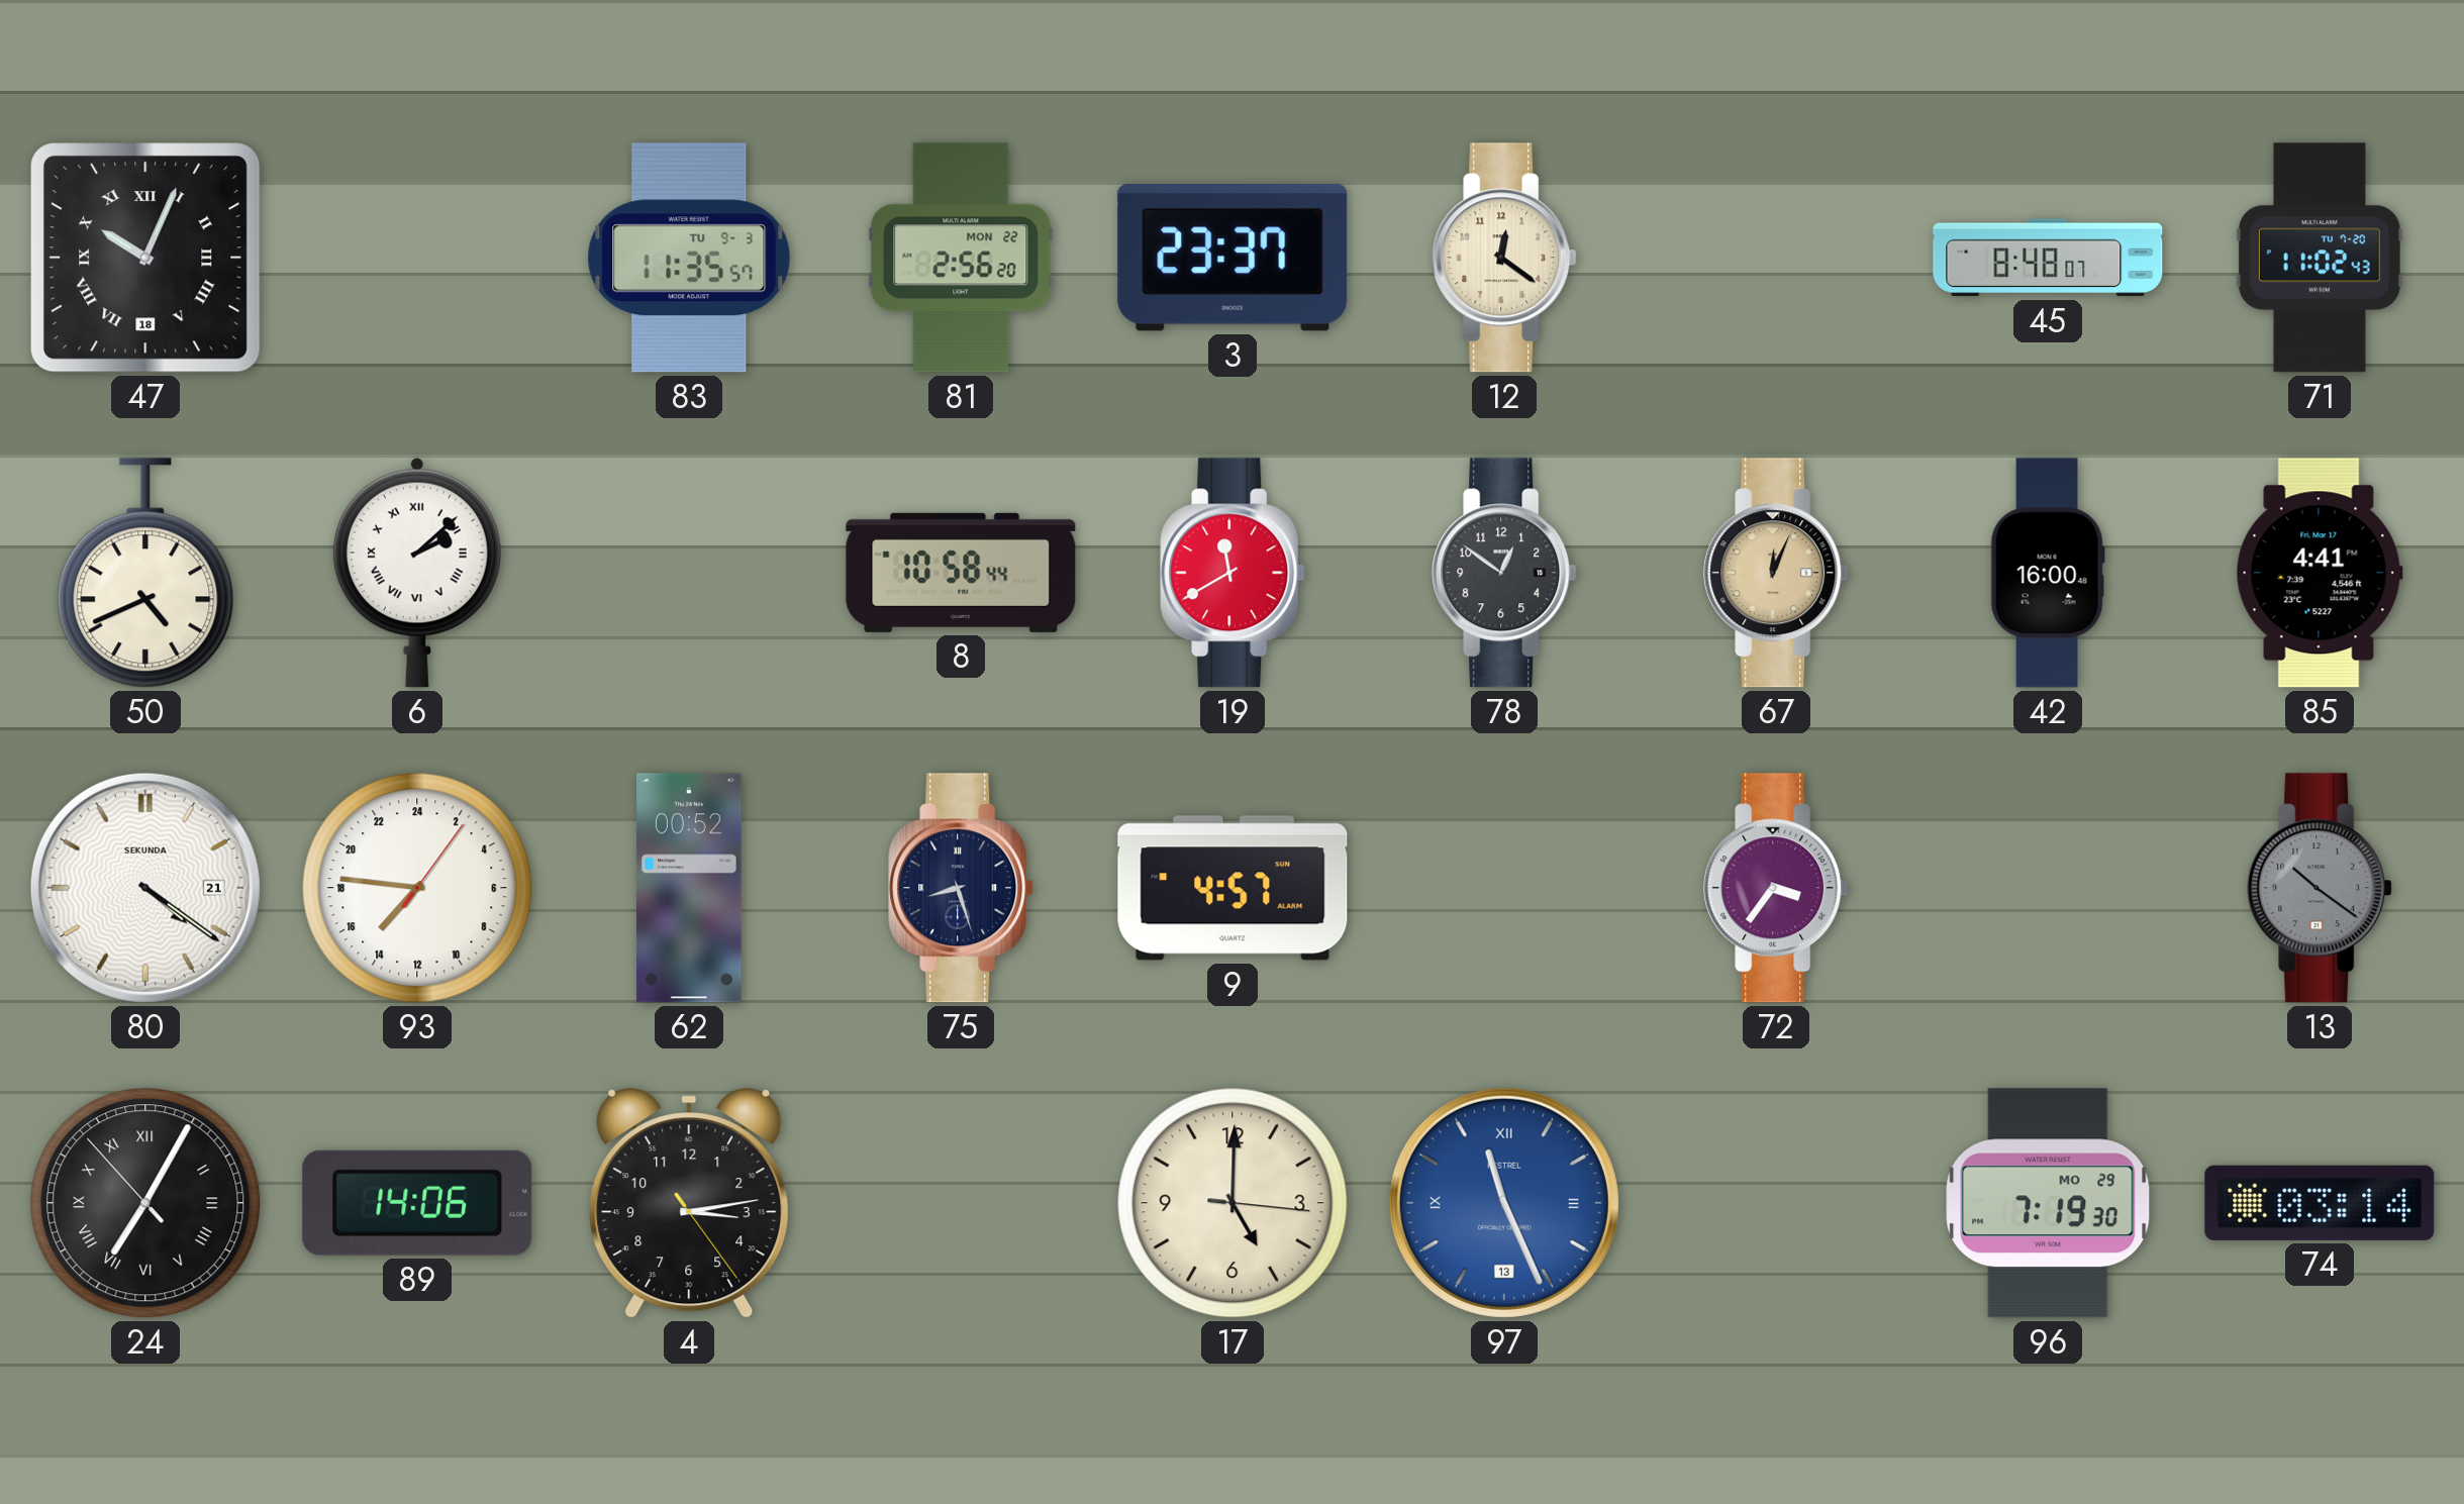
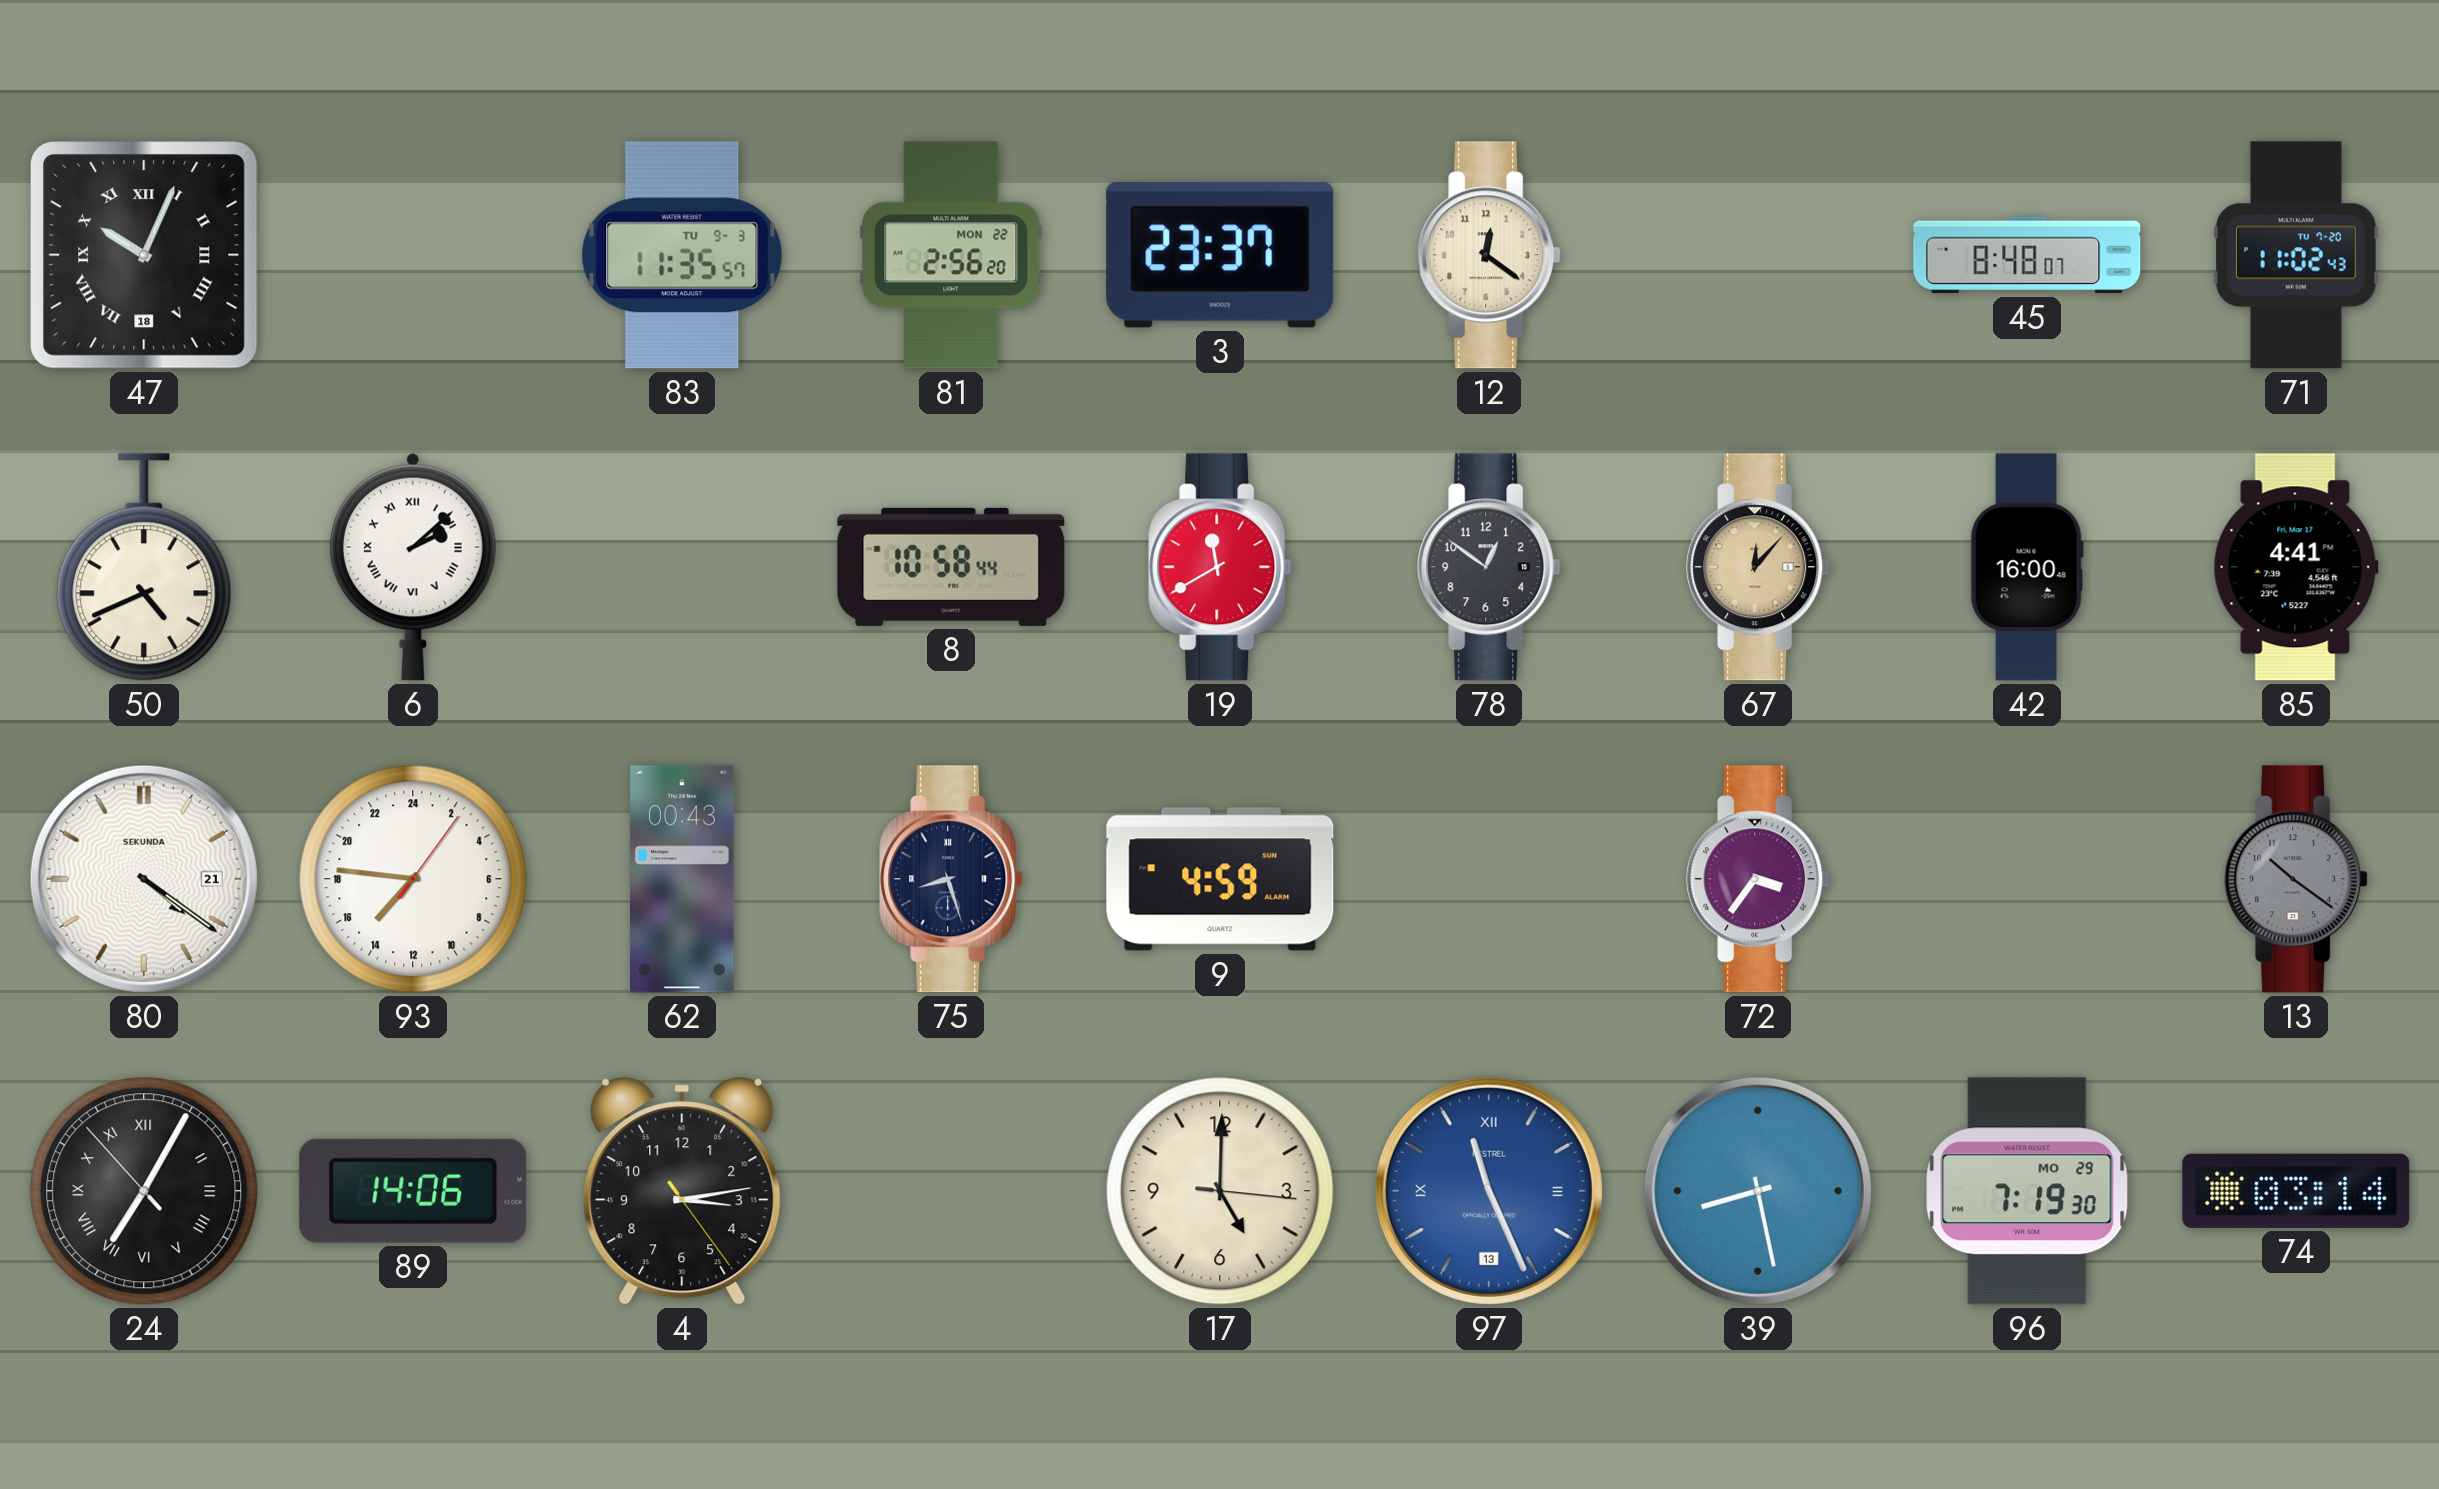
67: 12:04 -> 12:07
62: 00:52 -> 00:43
9: 4:57 -> 4:59
39: none -> 8:28
